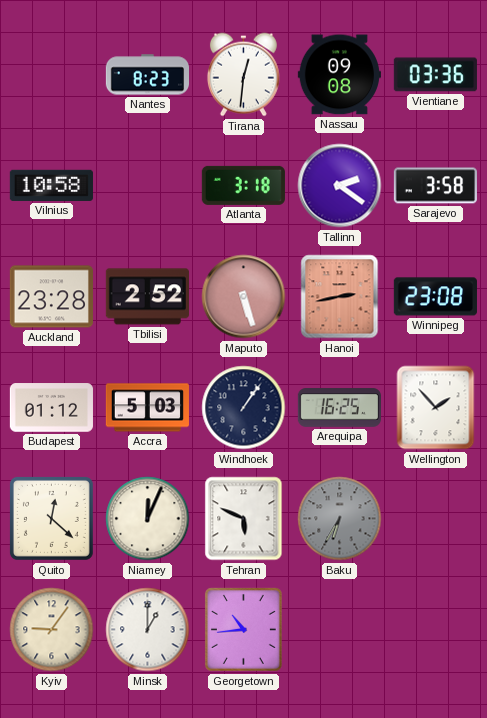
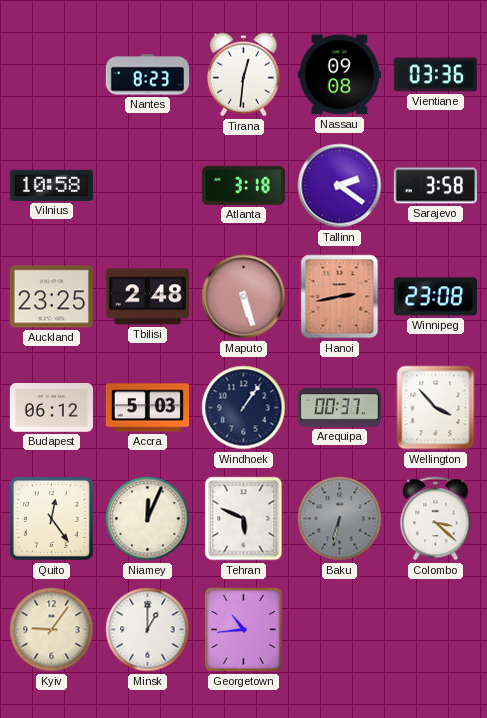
Auckland: 23:28 -> 23:25
Tbilisi: 2:52 -> 2:48
Budapest: 01:12 -> 06:12
Arequipa: 16:25 -> 00:37
Wellington: 1:53 -> 3:53
Quito: 12:22 -> 12:24
Baku: 6:35 -> 6:32
Colombo: none -> 3:22
